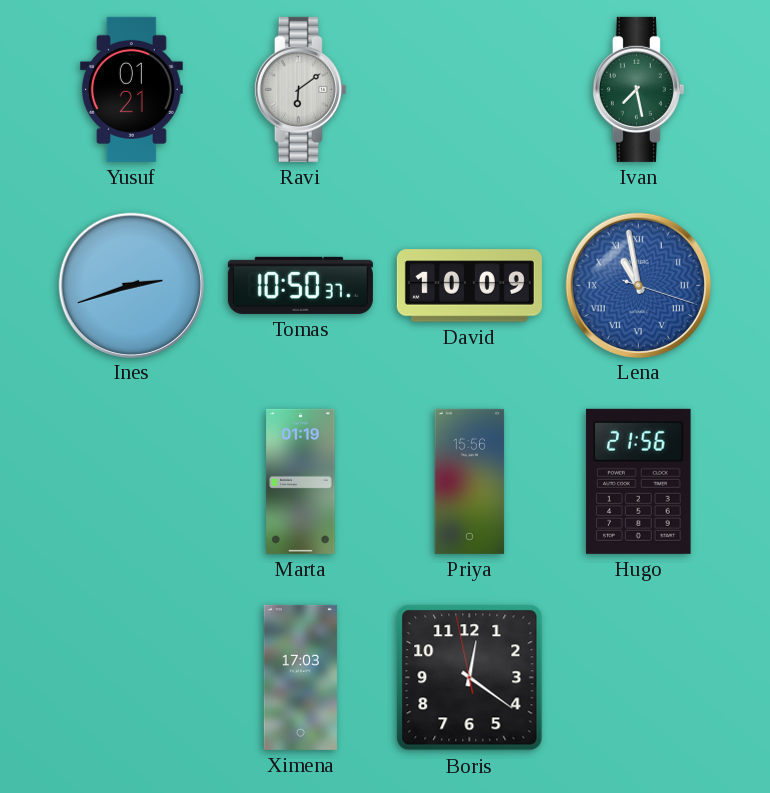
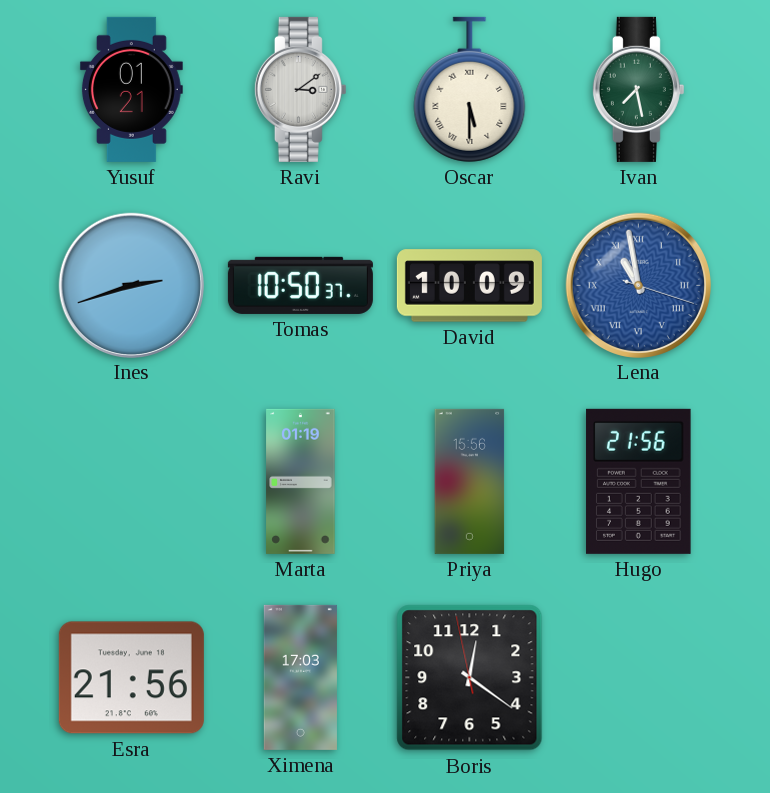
Ravi: 6:09 -> 3:09
Oscar: none -> 5:30
Esra: none -> 21:56
